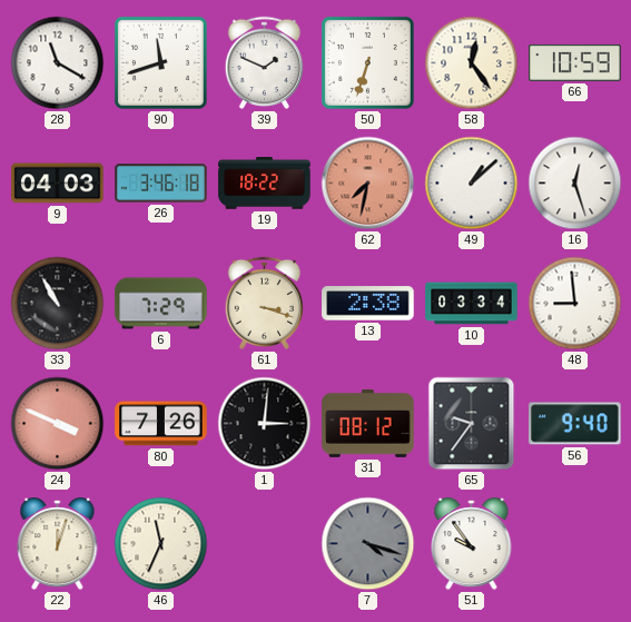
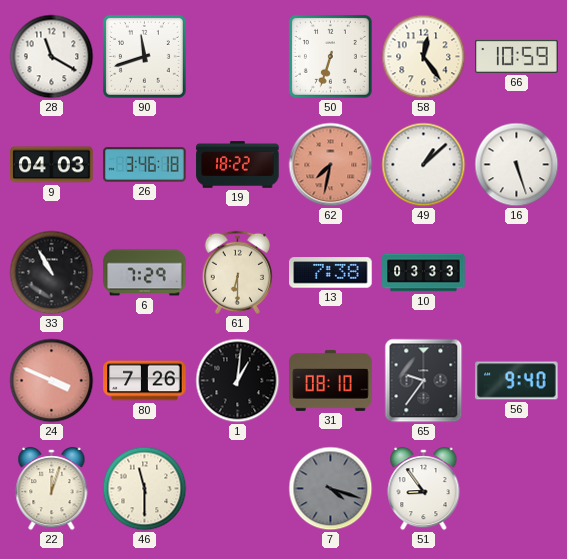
39: 1:49 -> none
16: 12:27 -> 5:27
61: 3:18 -> 6:30
13: 2:38 -> 7:38
10: 03:34 -> 03:33
48: 8:59 -> none
1: 3:01 -> 1:01
31: 08:12 -> 08:10
46: 11:34 -> 11:30
51: 9:54 -> 8:54
